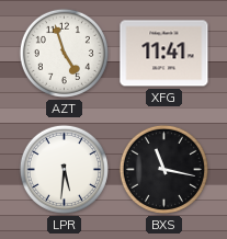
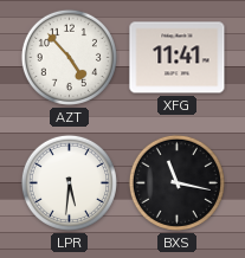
AZT: 4:57 -> 4:53
